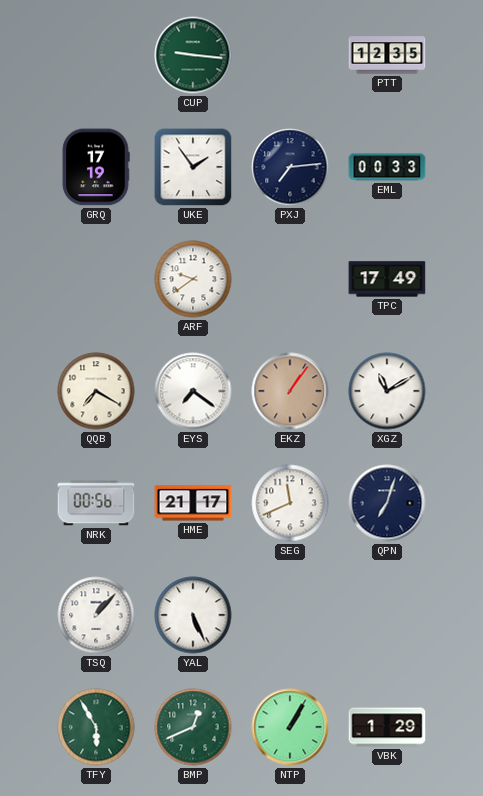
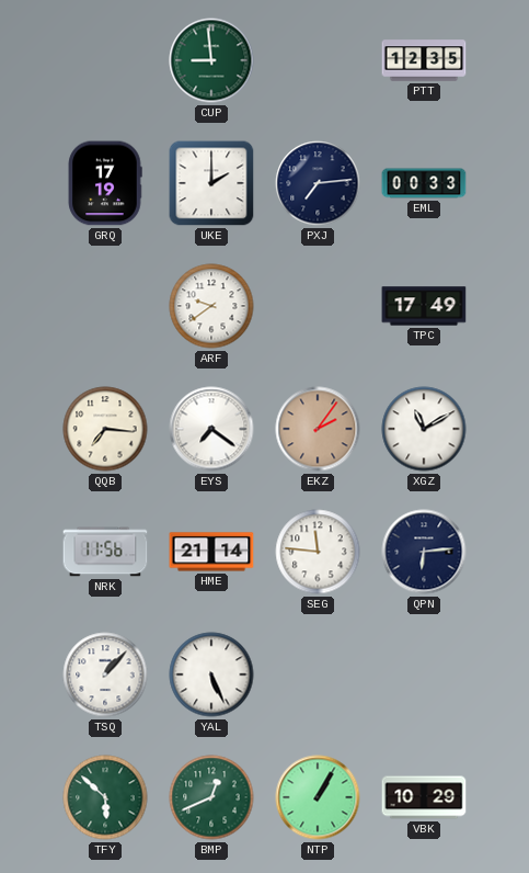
CUP: 9:16 -> 8:59
UKE: 1:54 -> 2:00
QQB: 7:20 -> 7:16
EKZ: 1:06 -> 2:06
NRK: 00:56 -> 11:56
HME: 21:17 -> 21:14
SEG: 11:41 -> 11:46
QPN: 7:03 -> 6:14
TFY: 5:55 -> 5:52
VBK: 1:29 -> 10:29
